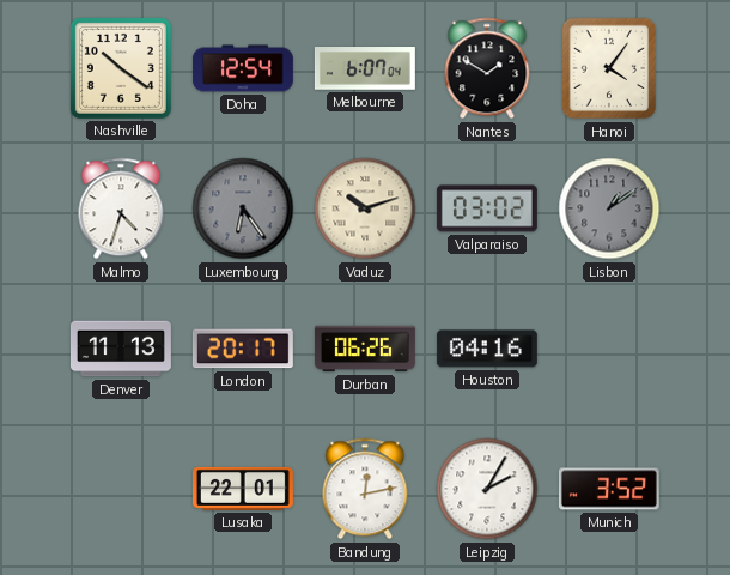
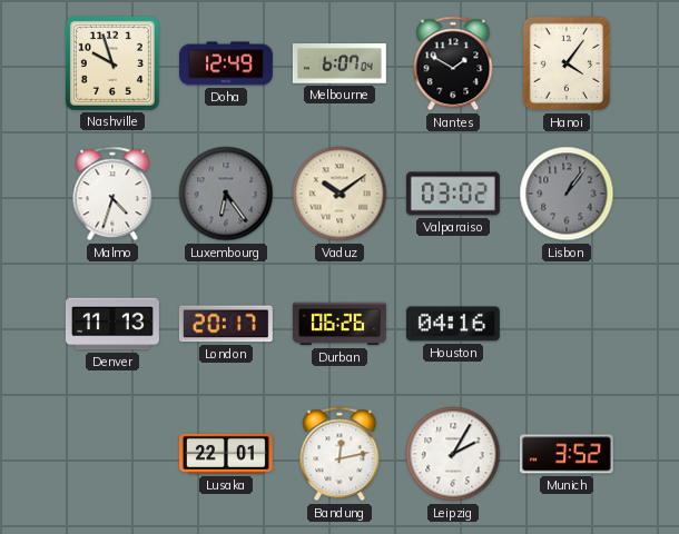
Nashville: 10:21 -> 9:57
Doha: 12:54 -> 12:49
Vaduz: 10:12 -> 10:09
Lisbon: 1:09 -> 1:06
